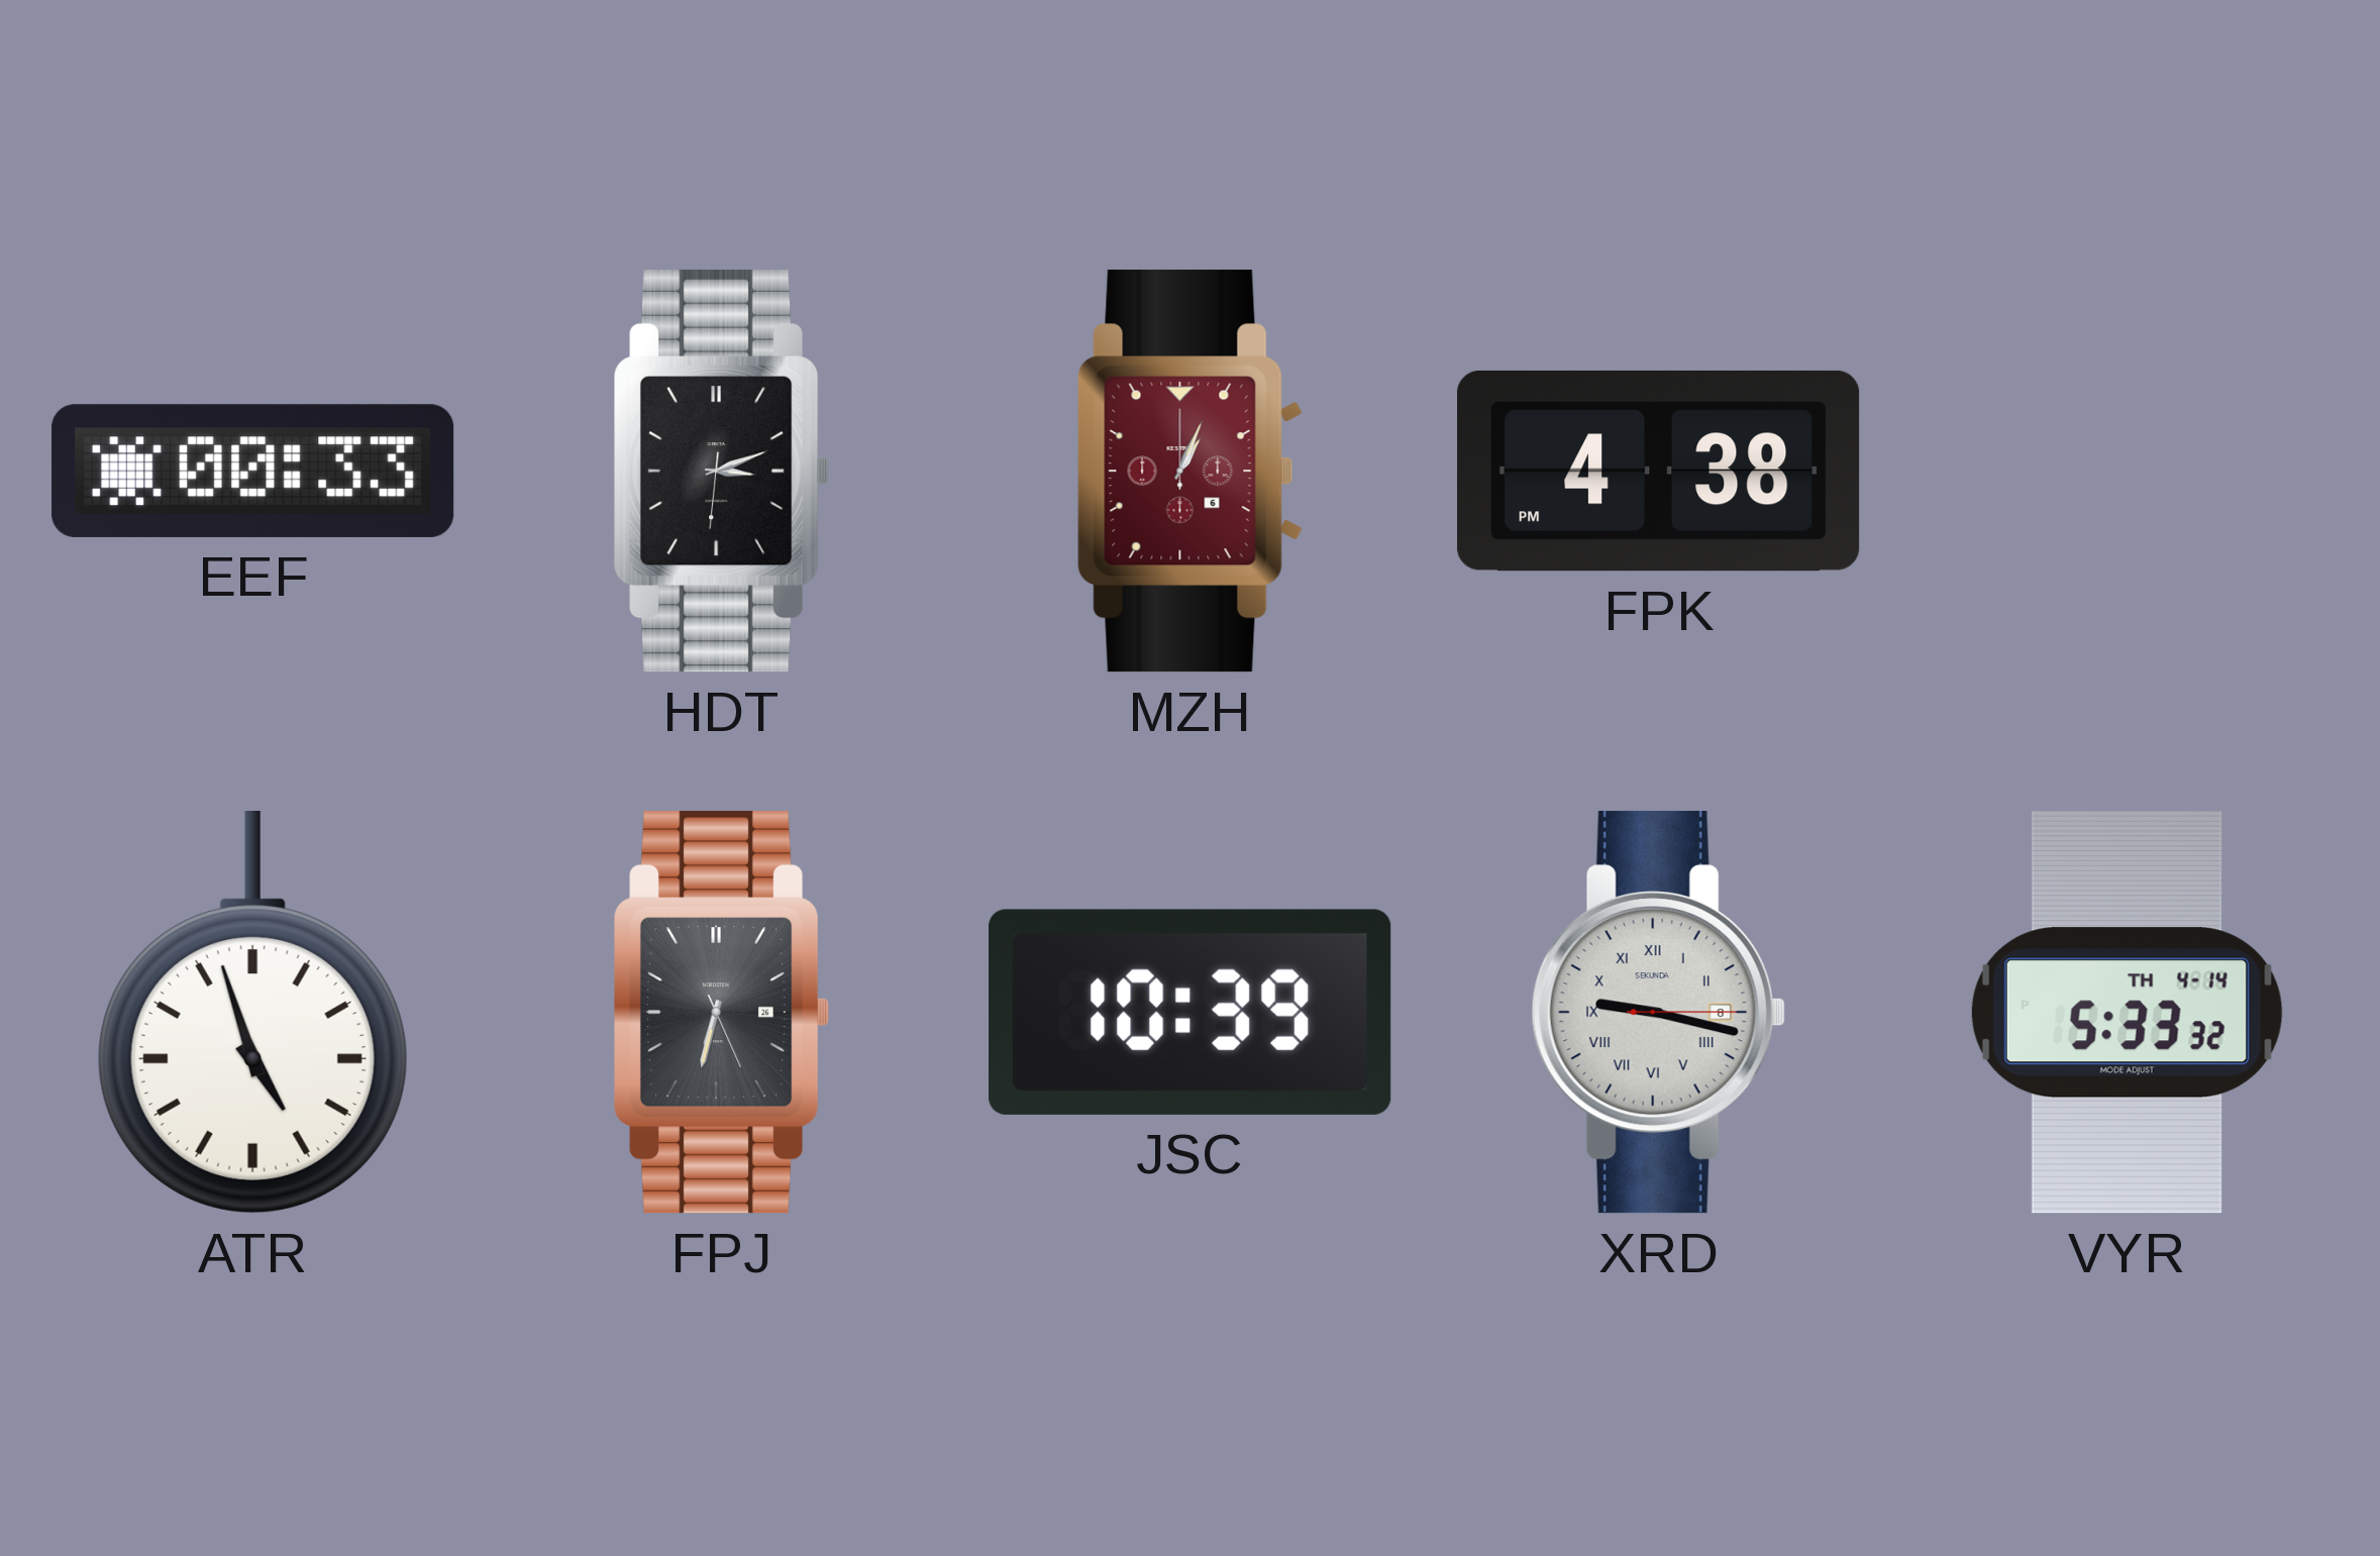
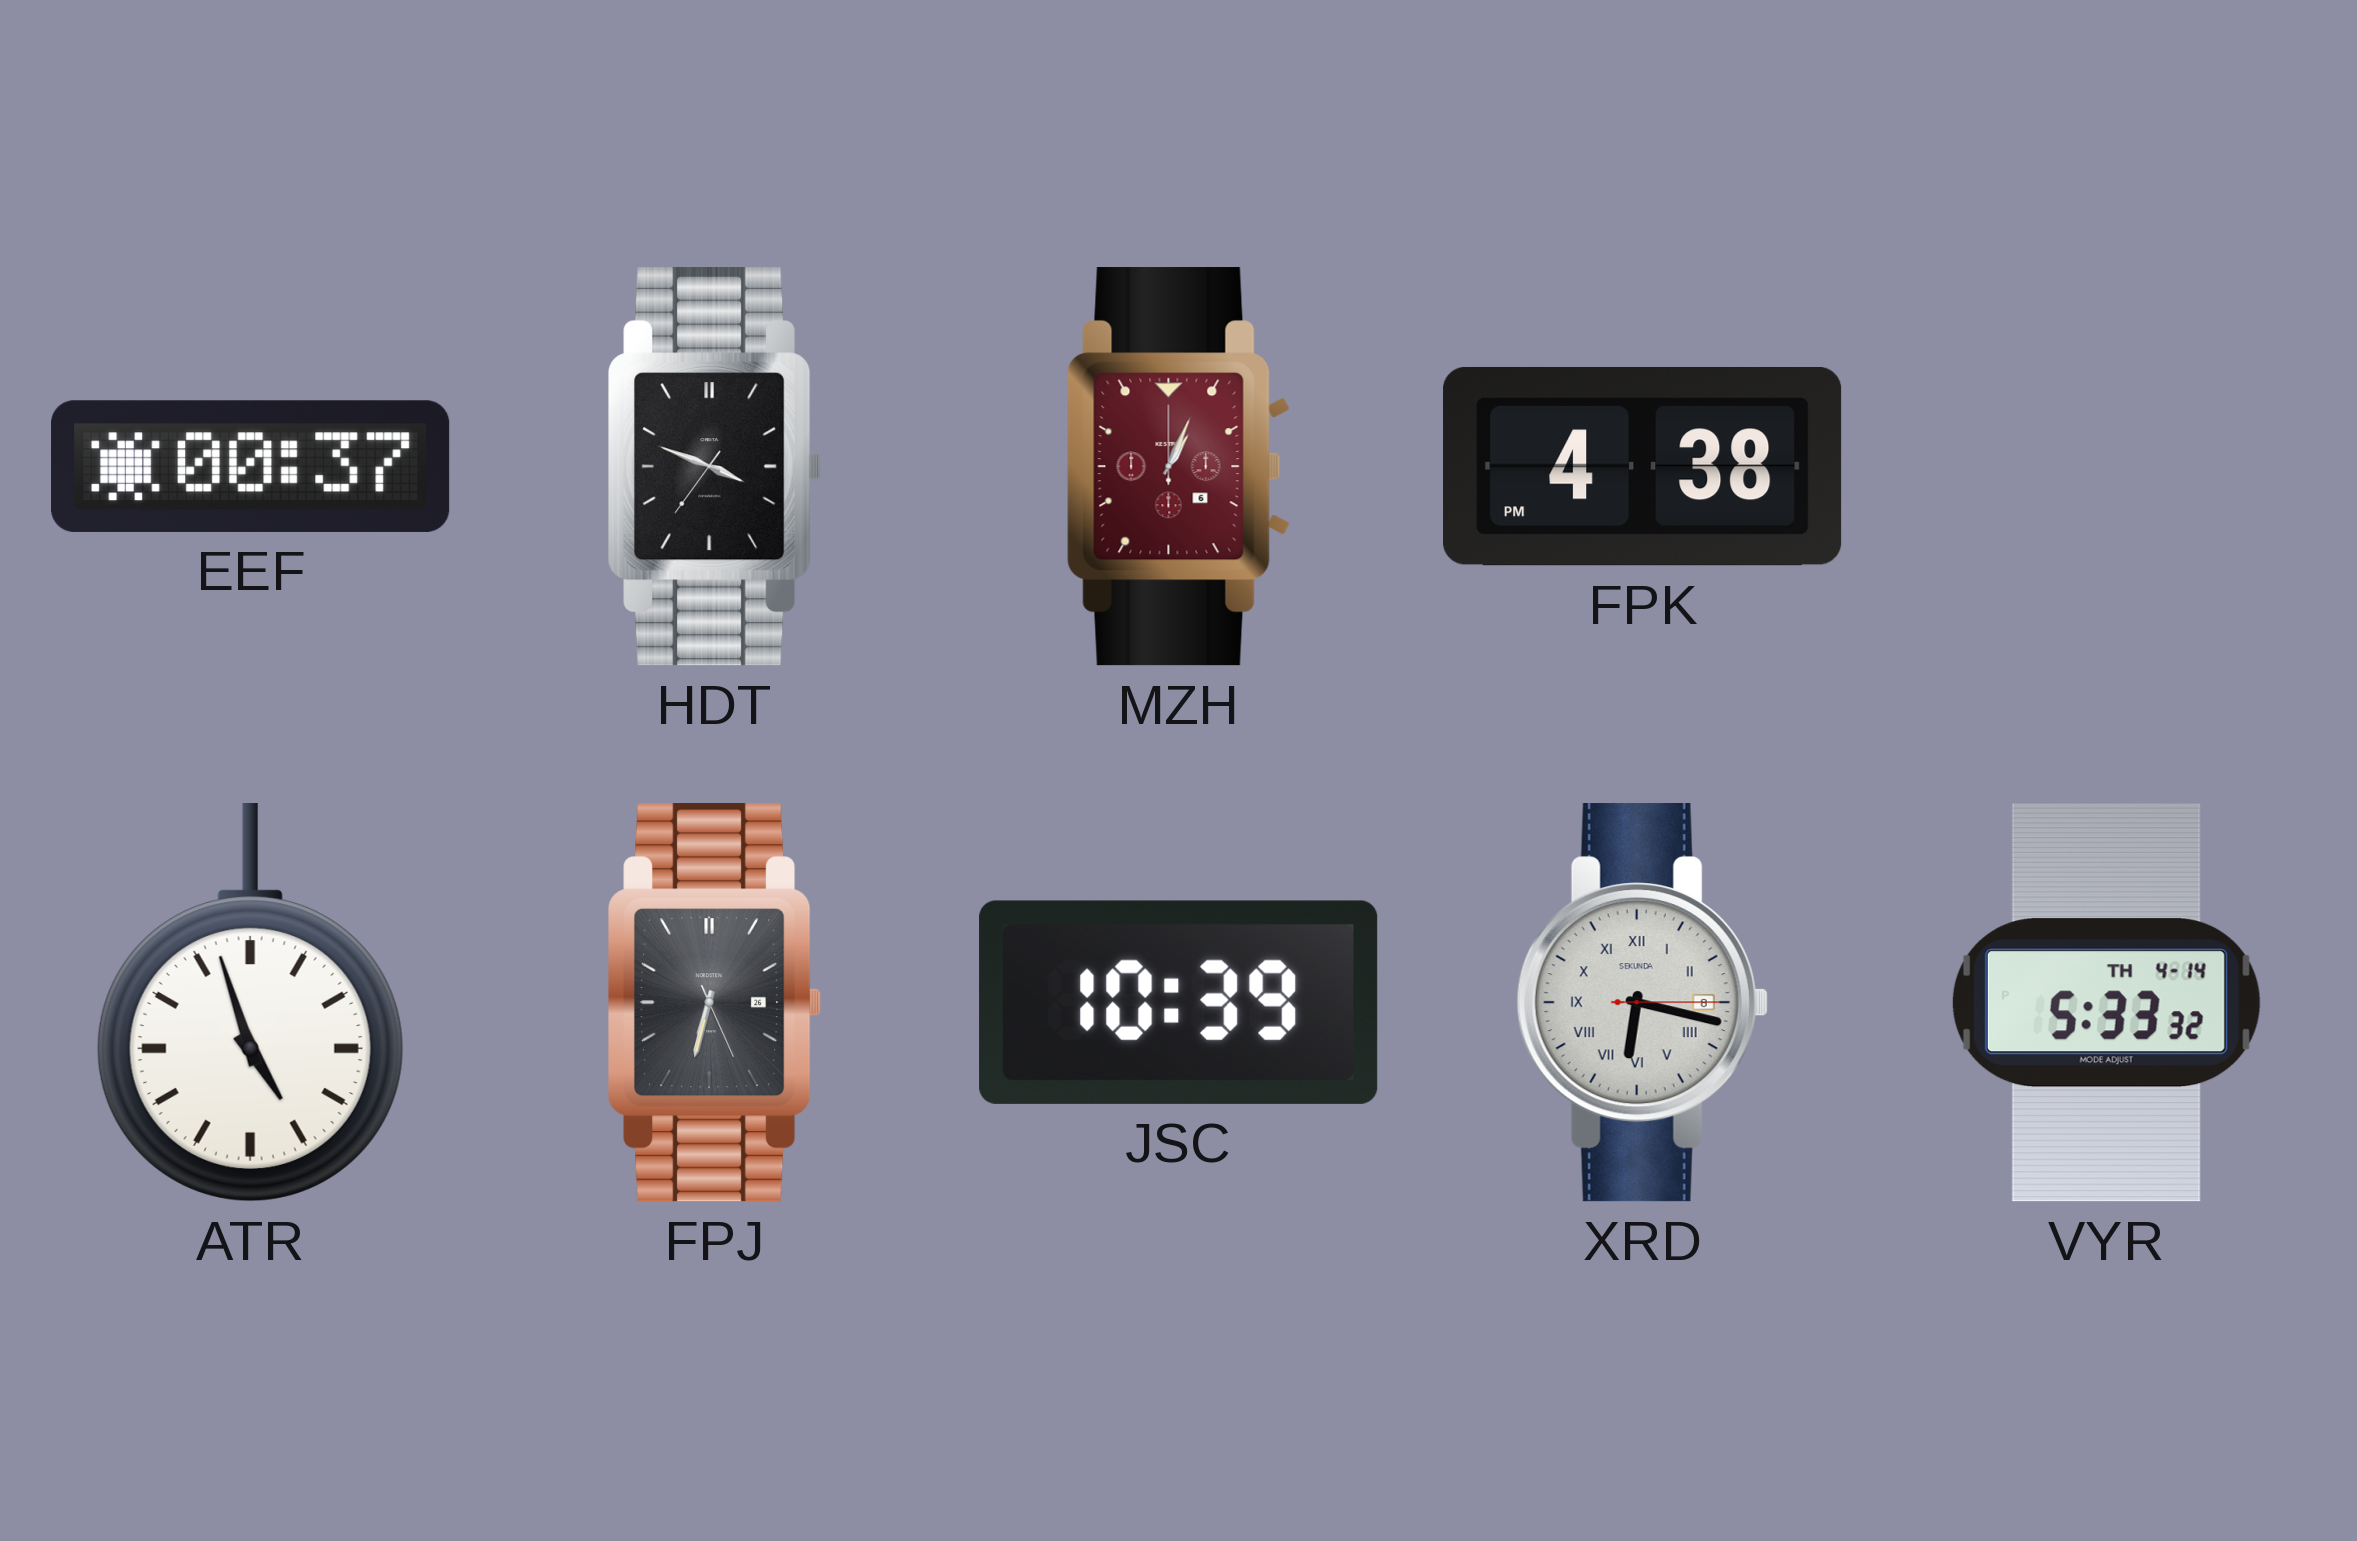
EEF: 00:33 -> 00:37
HDT: 3:11 -> 3:48
XRD: 9:17 -> 6:17
